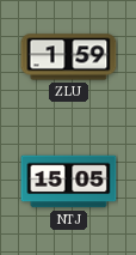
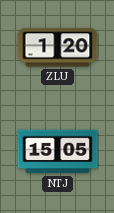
ZLU: 1:59 -> 1:20
